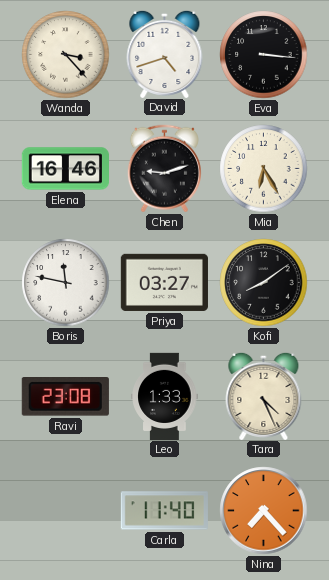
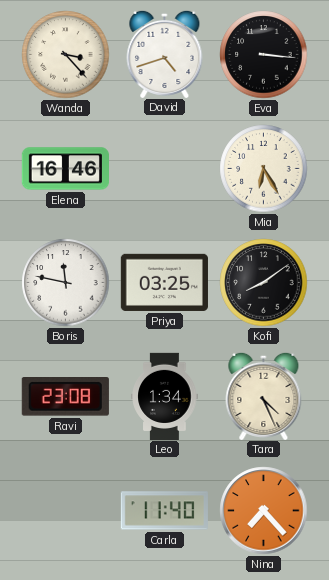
Chen: 9:12 -> none
Priya: 03:27 -> 03:25
Leo: 1:33 -> 1:34
